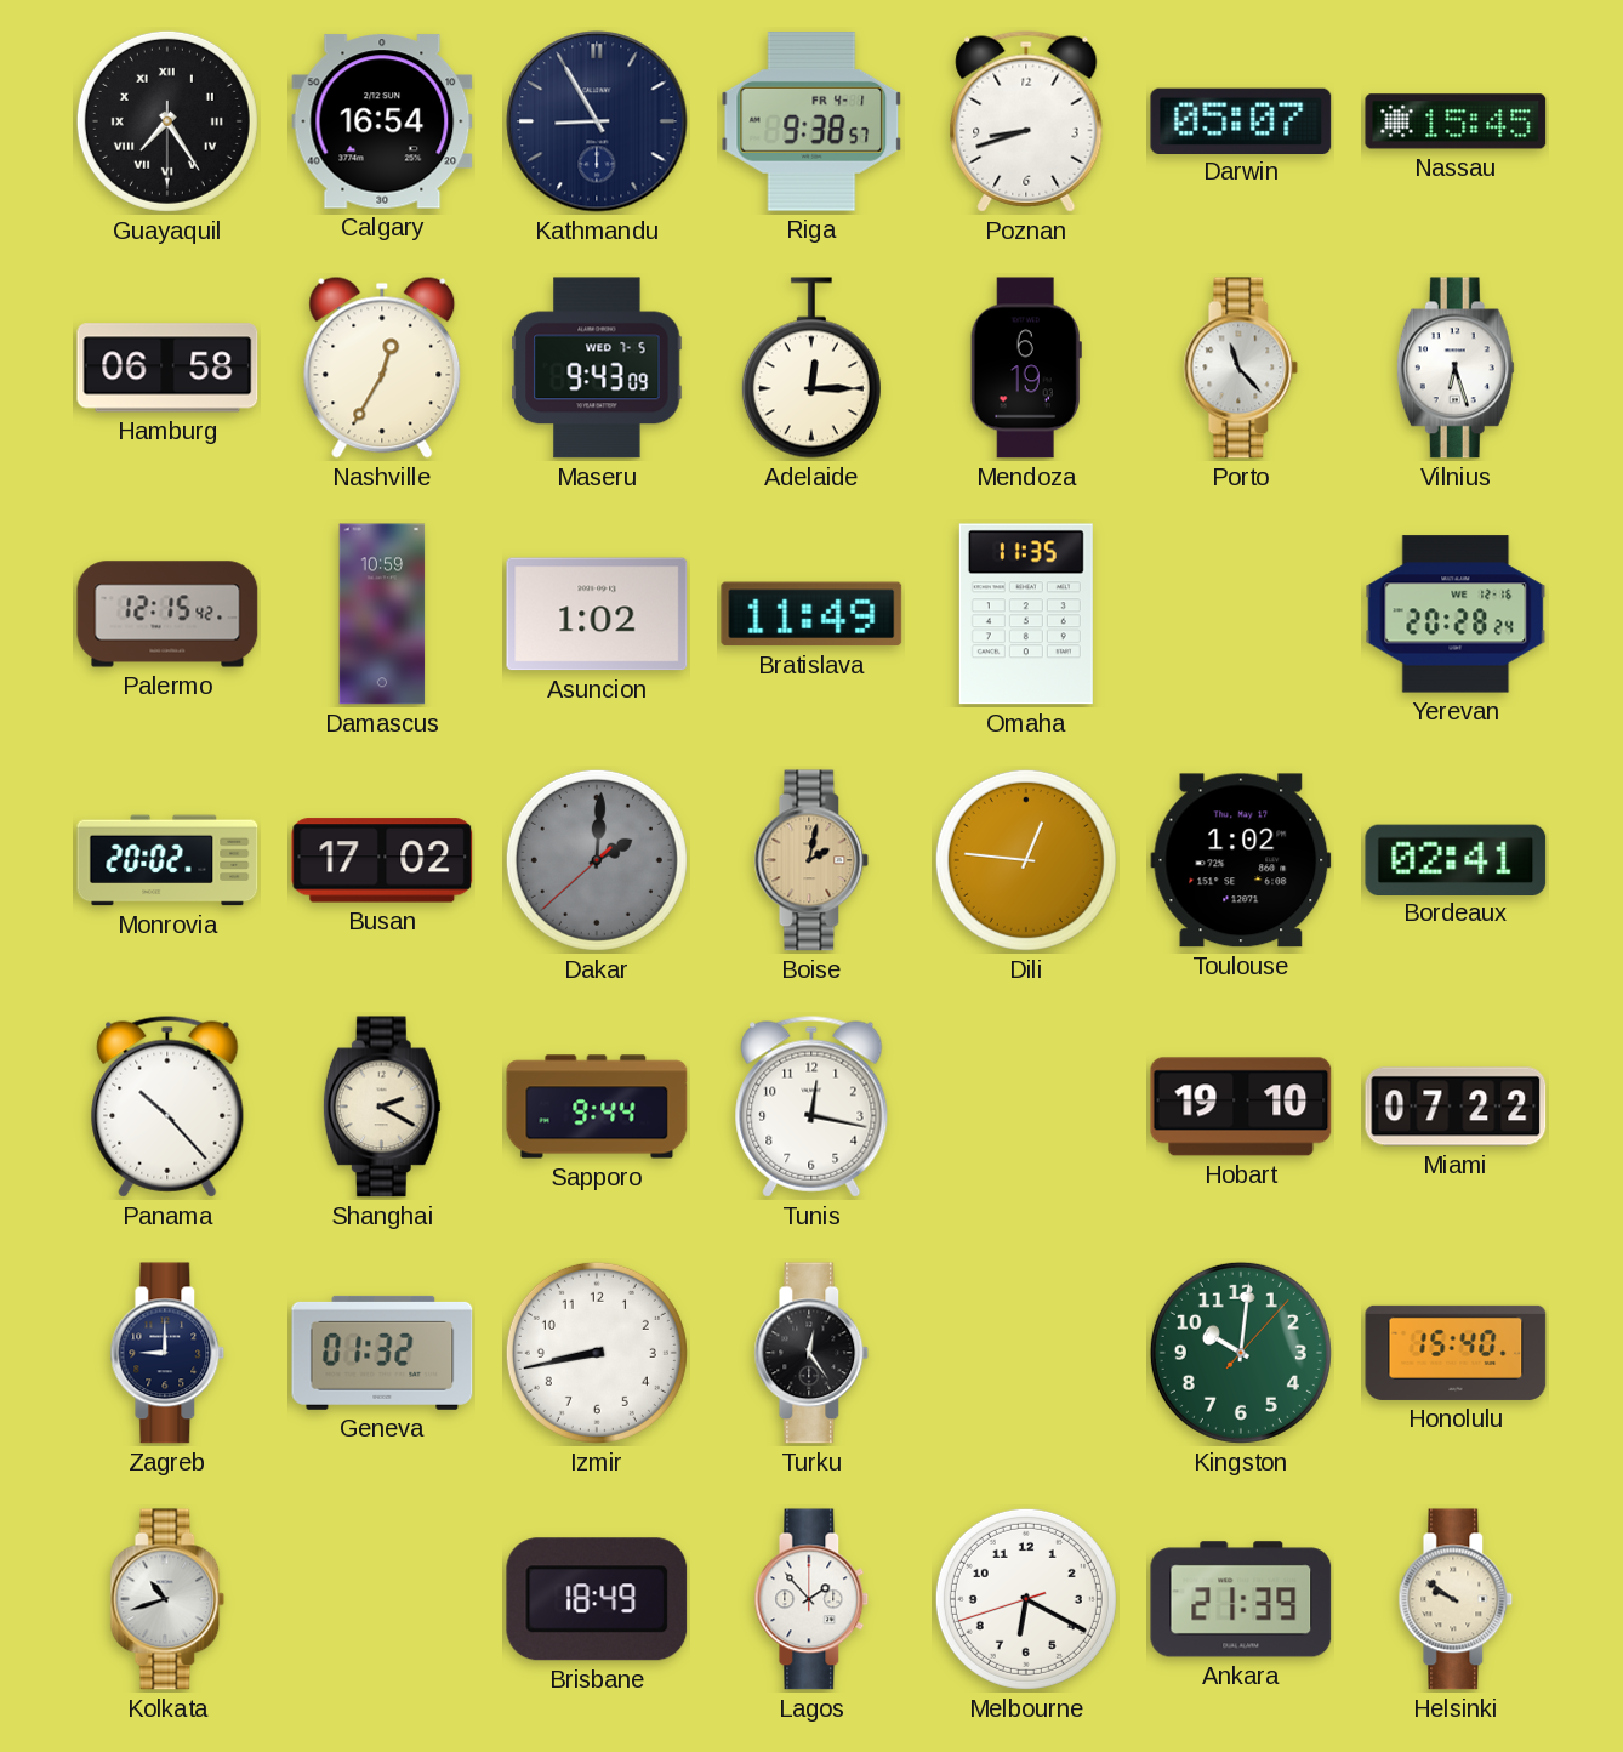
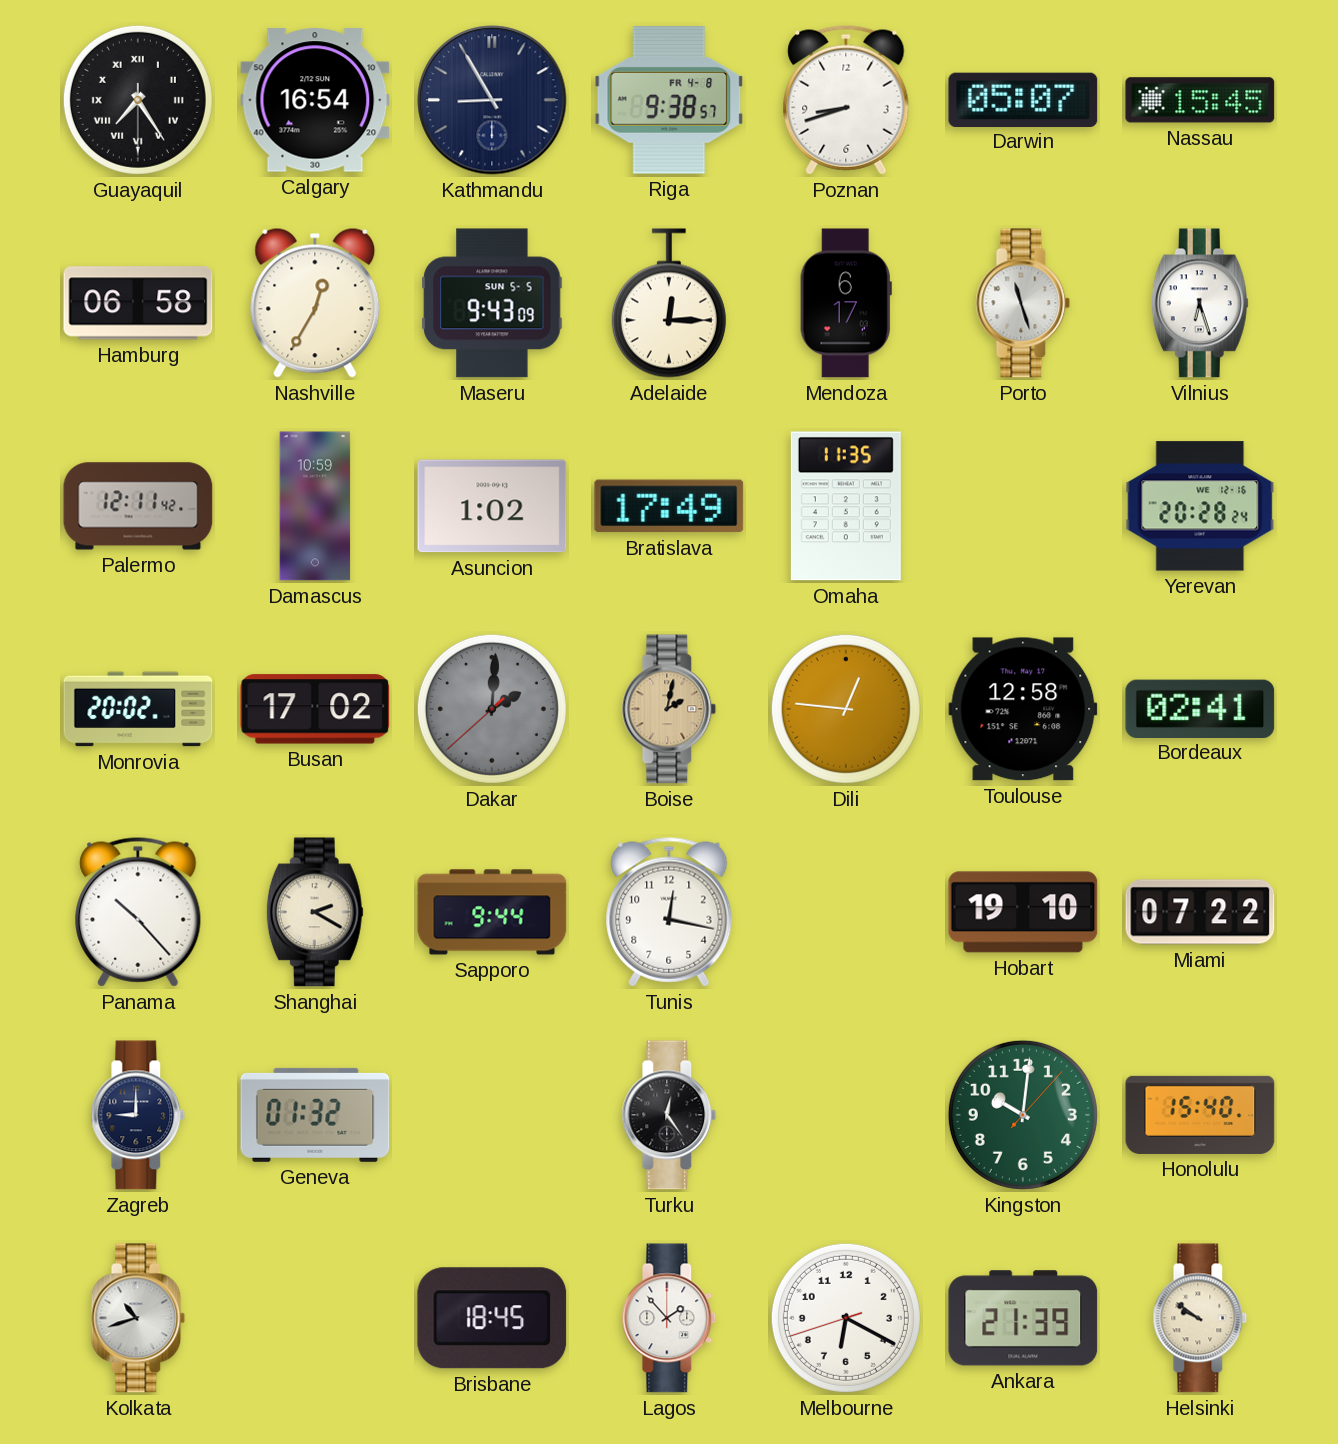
Riga date: FR 4-1 -> FR 4-8
Maseru date: WED 7-5 -> SUN 5-5
Mendoza: 6:19 -> 6:17
Porto: 11:23 -> 11:27
Palermo: 12:15 -> 12:11
Bratislava: 11:49 -> 17:49
Toulouse: 1:02 -> 12:58
Izmir: 8:43 -> none
Brisbane: 18:49 -> 18:45
